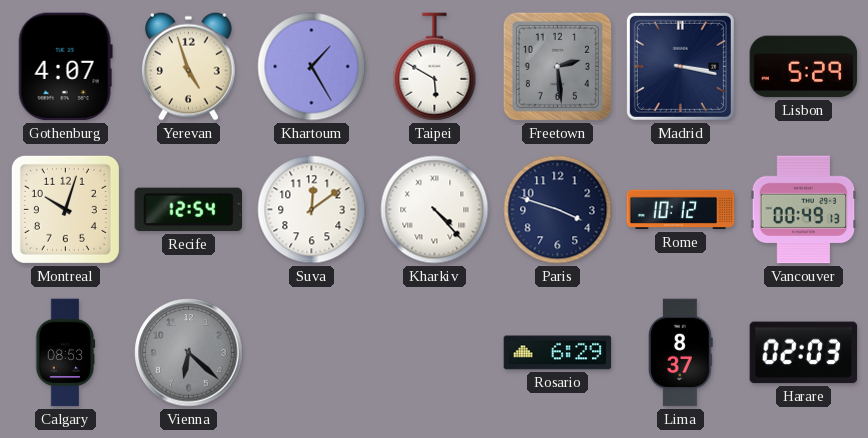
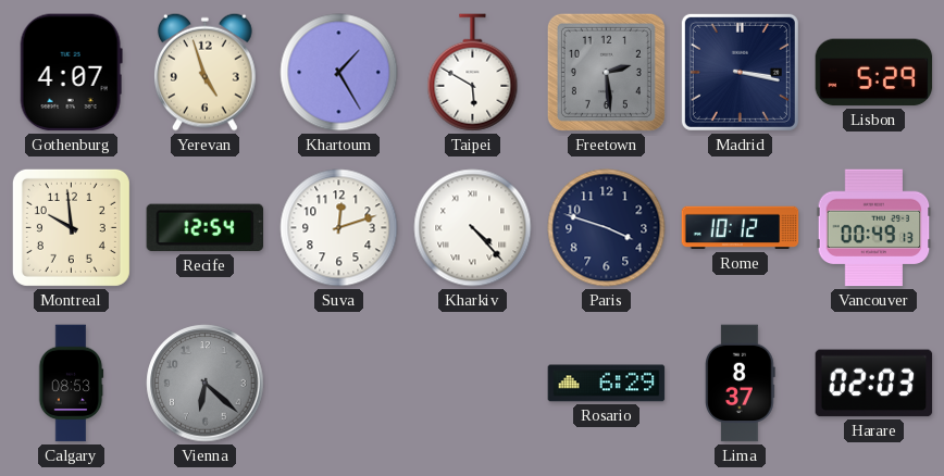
Montreal: 10:03 -> 9:59
Suva: 12:09 -> 12:12
